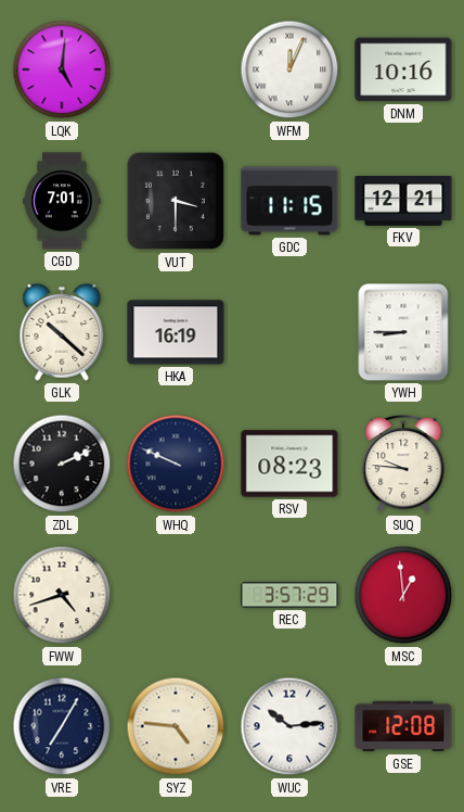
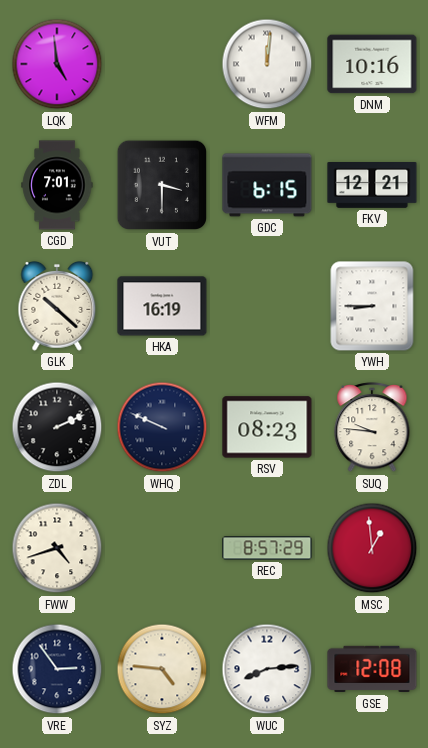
LQK: 5:01 -> 4:59
WFM: 12:04 -> 12:01
GDC: 11:15 -> 6:15
REC: 3:57 -> 8:57
VRE: 7:05 -> 2:54
WUC: 10:14 -> 8:14
